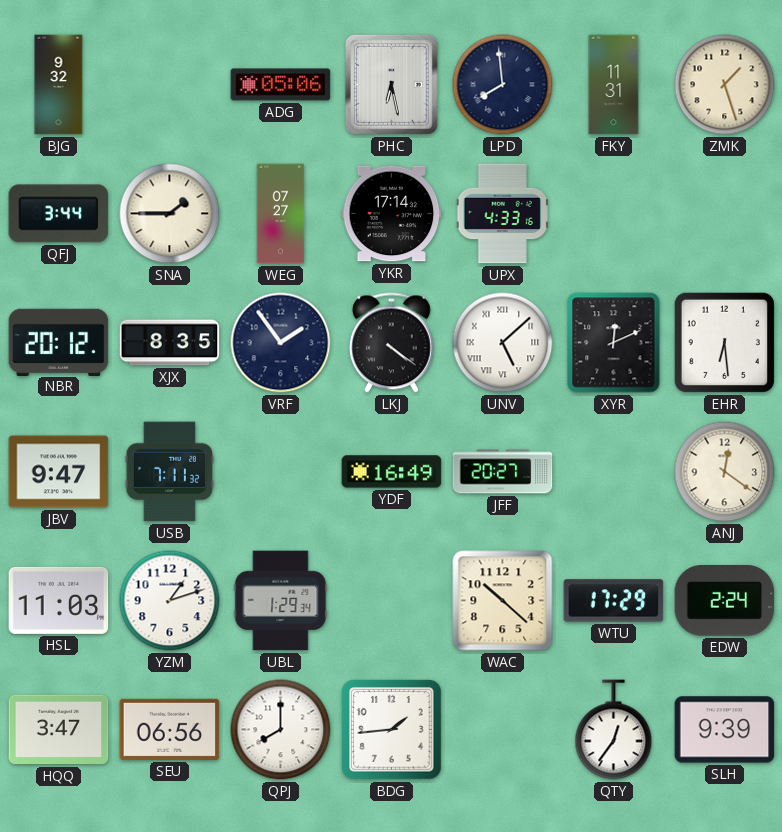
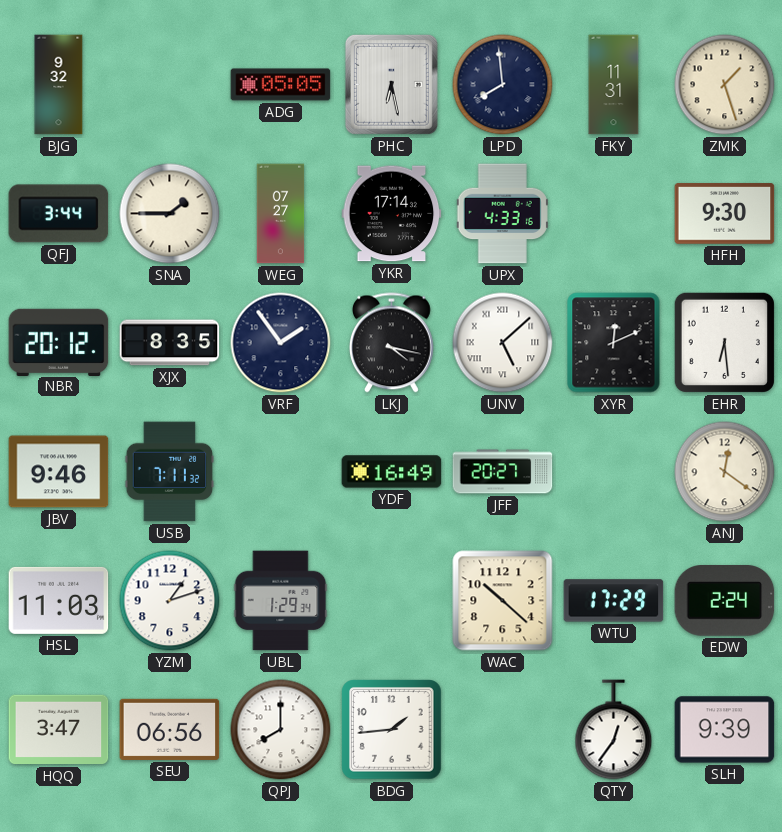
ADG: 05:06 -> 05:05
HFH: none -> 9:30
LKJ: 4:21 -> 4:17
JBV: 9:47 -> 9:46
